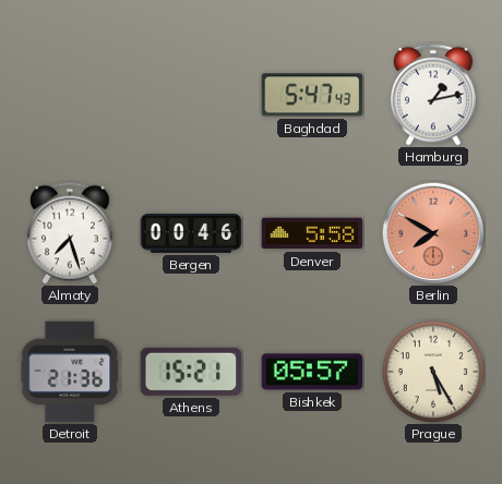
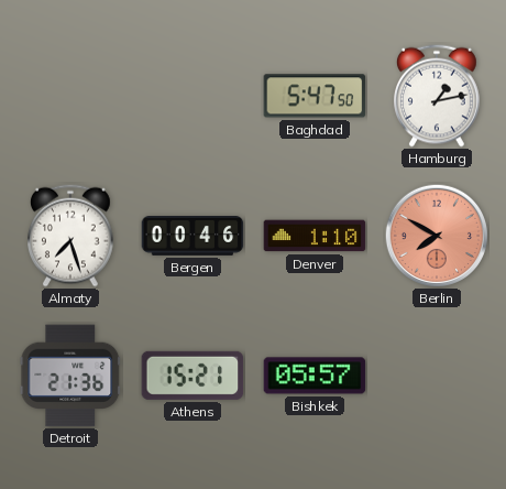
Baghdad: 5:47:43 -> 5:47:50
Denver: 5:58 -> 1:10
Prague: 5:25 -> none
